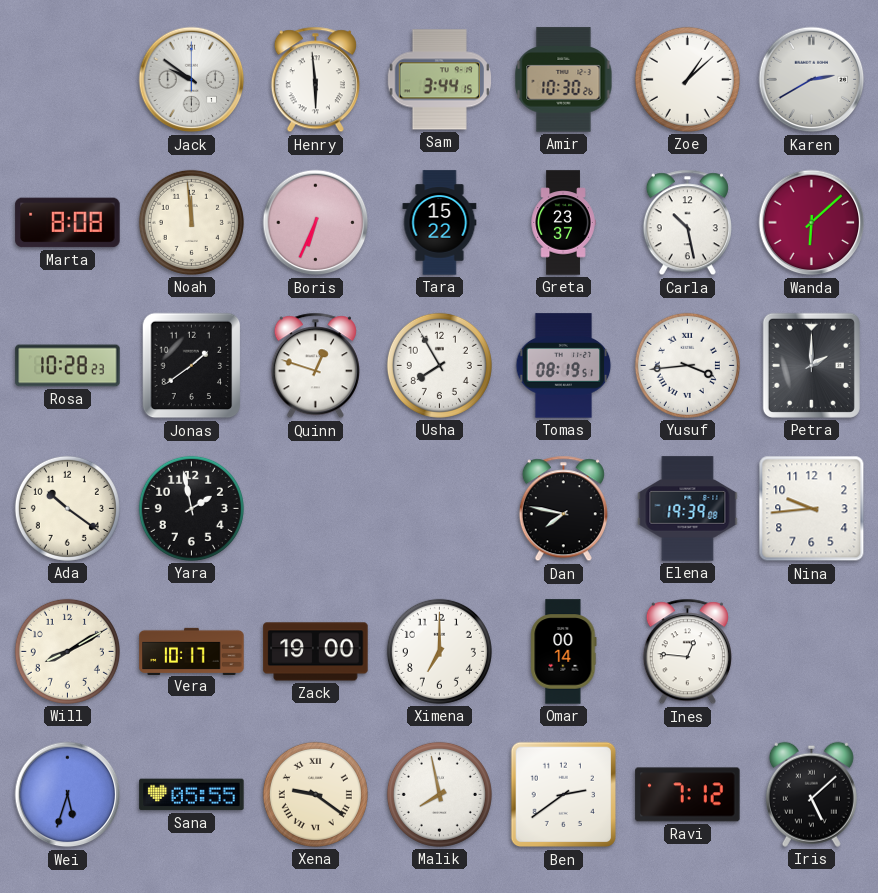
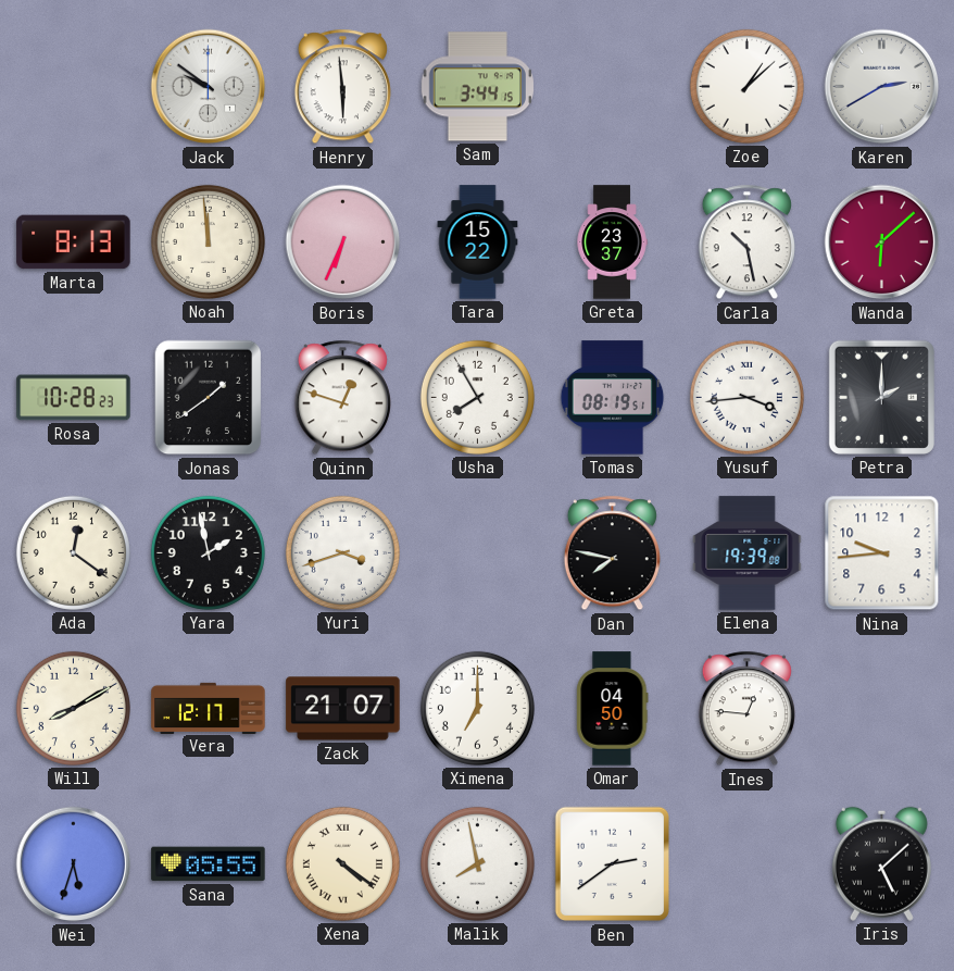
Amir: 10:30 -> none
Marta: 8:08 -> 8:13
Ada: 10:21 -> 12:21
Yuri: none -> 3:42
Vera: 10:17 -> 12:17
Zack: 19:00 -> 21:07
Omar: 00:14 -> 04:50
Xena: 9:21 -> 4:21
Ravi: 7:12 -> none
